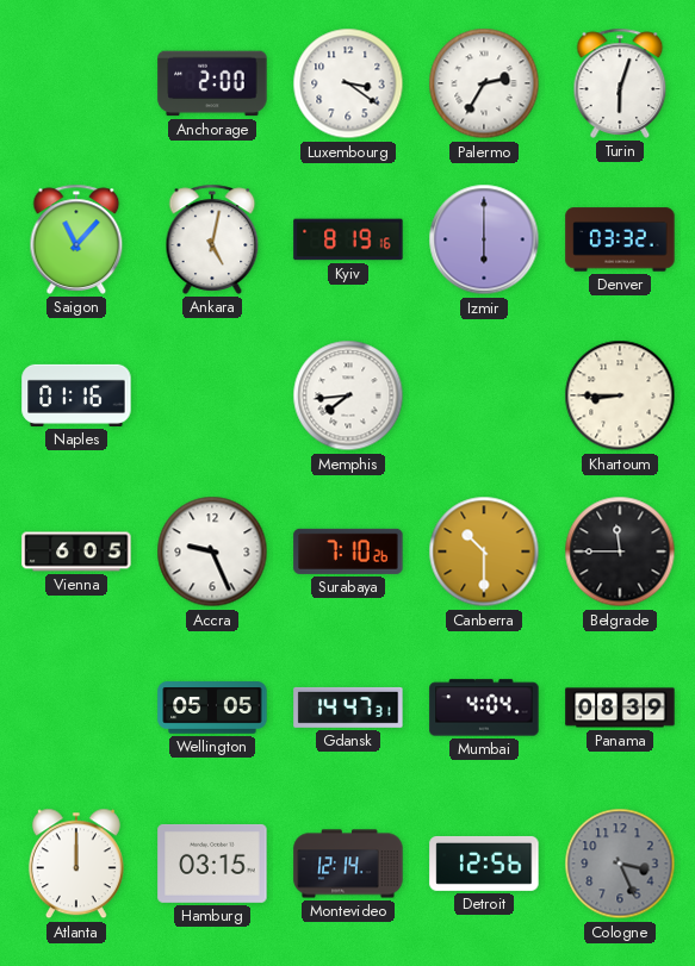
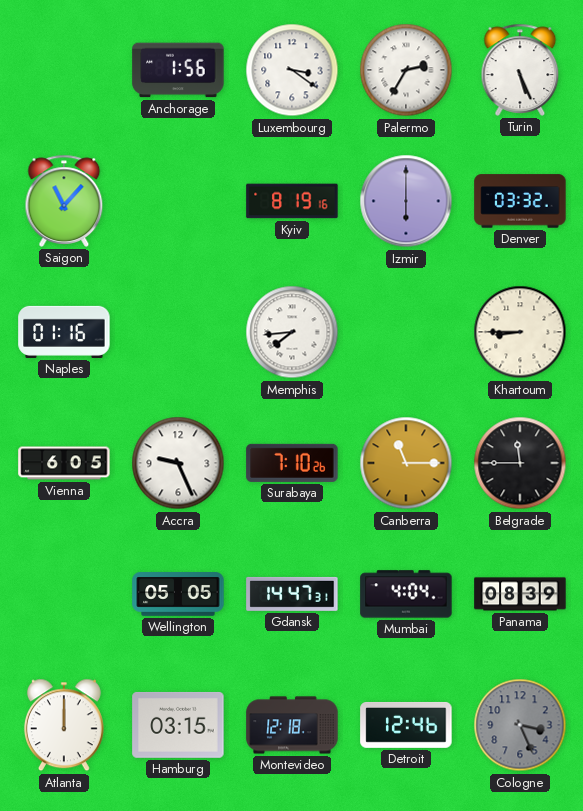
Anchorage: 2:00 -> 1:56
Turin: 6:03 -> 5:26
Ankara: 5:02 -> none
Canberra: 10:30 -> 11:15
Montevideo: 12:14 -> 12:18
Detroit: 12:56 -> 12:46
